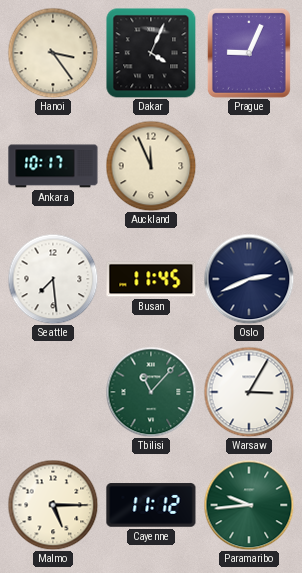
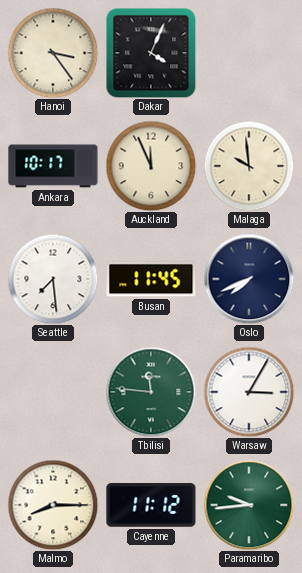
Prague: 9:04 -> none
Malaga: none -> 9:59
Oslo: 2:41 -> 7:41
Tbilisi: 11:07 -> 11:46
Malmo: 5:15 -> 8:15
